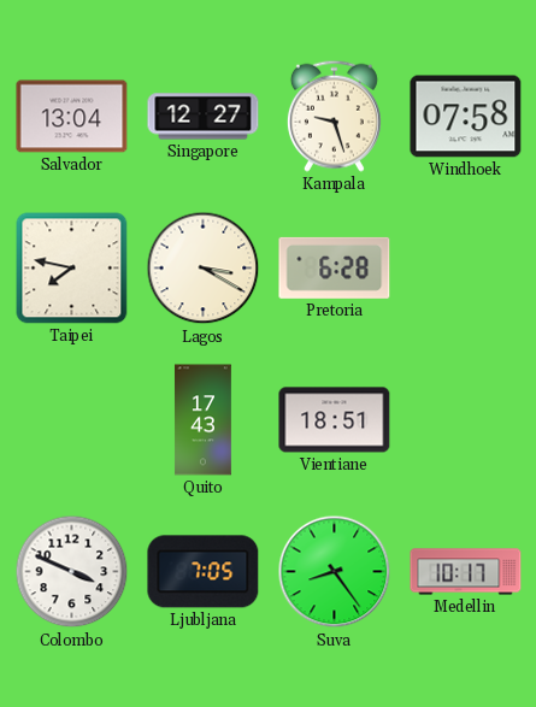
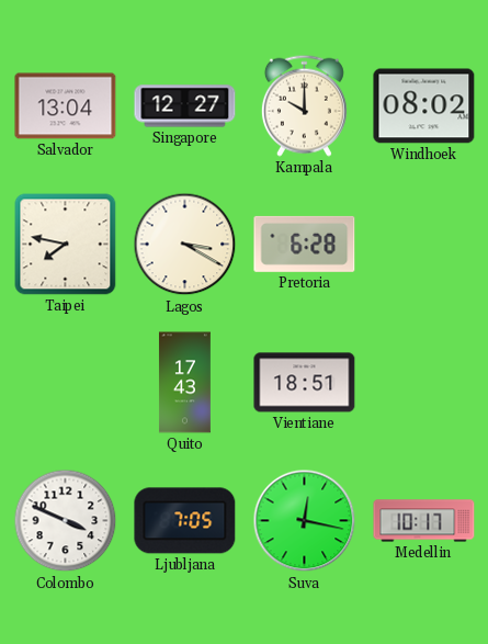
Kampala: 9:27 -> 10:00
Windhoek: 07:58 -> 08:02
Suva: 8:24 -> 12:17
